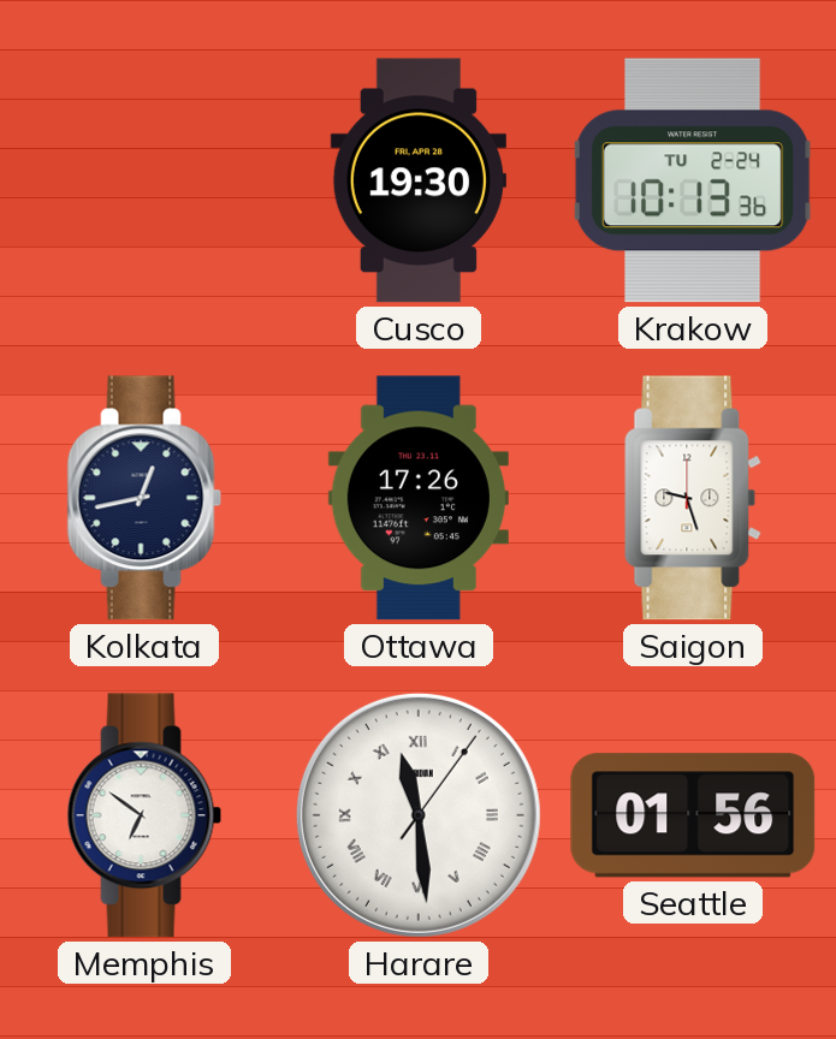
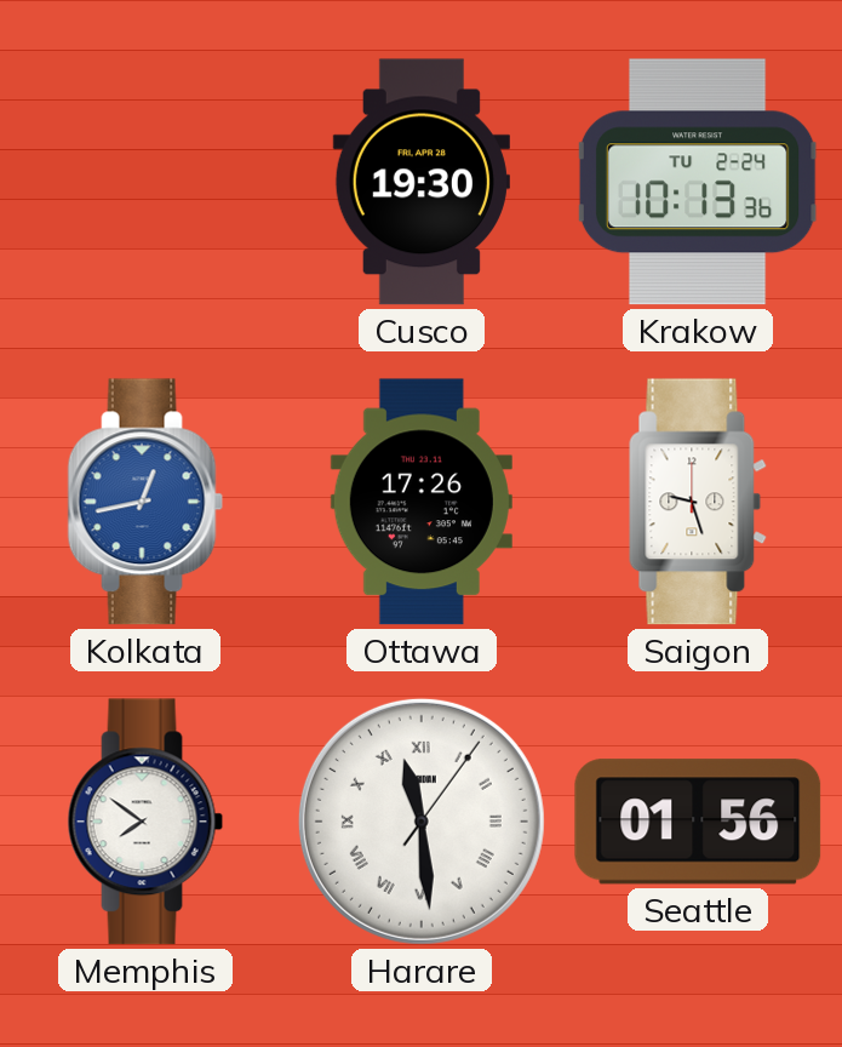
Kolkata dial: navy -> blue
Memphis: 6:51 -> 7:51
